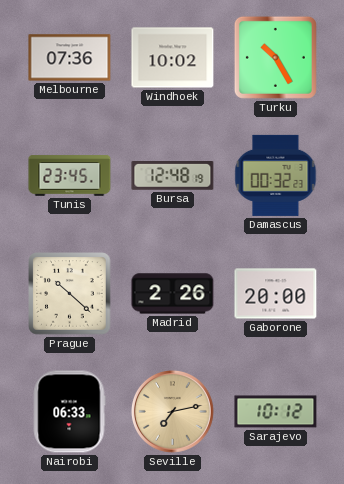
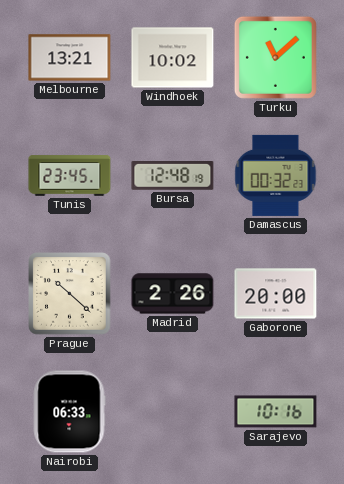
Melbourne: 07:36 -> 13:21
Turku: 10:25 -> 11:08
Seville: 7:13 -> none
Sarajevo: 10:12 -> 10:16
